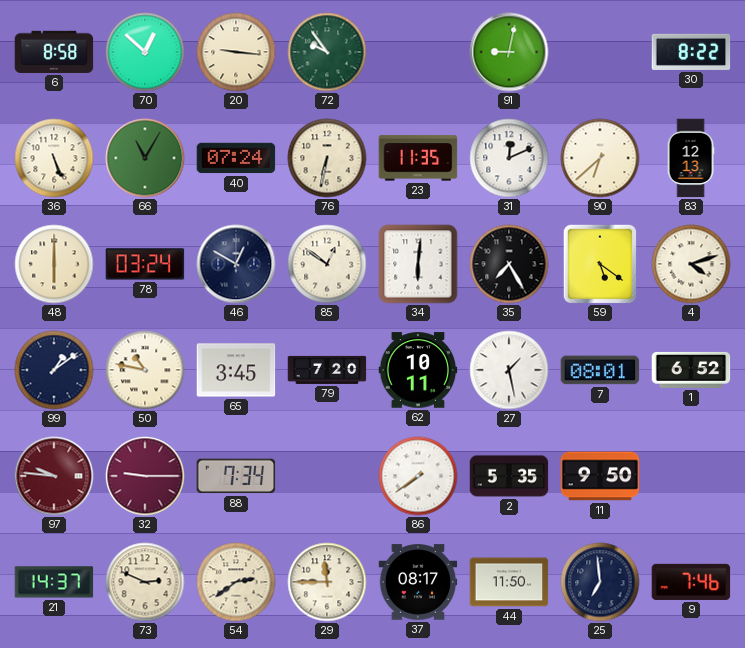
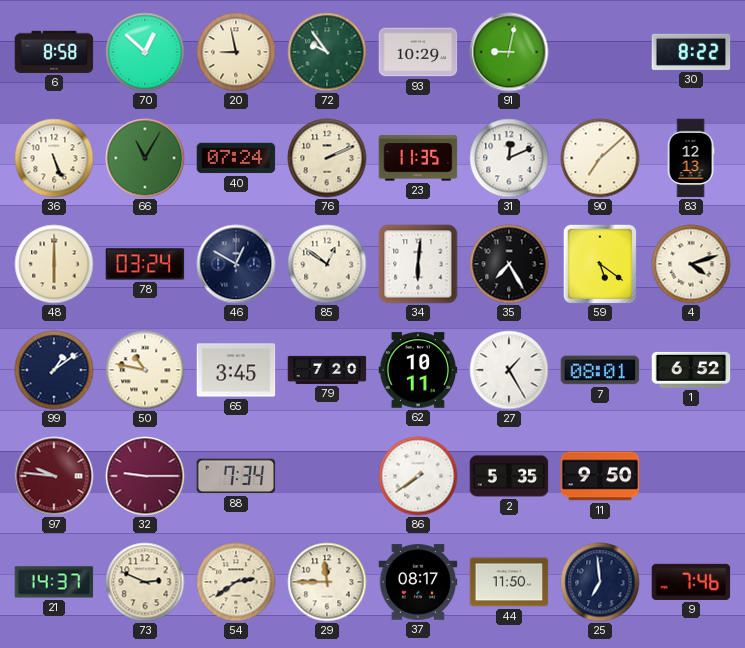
20: 9:16 -> 8:58
93: none -> 10:29
76: 6:32 -> 2:11
90: 6:38 -> 7:08
27: 1:28 -> 1:25
